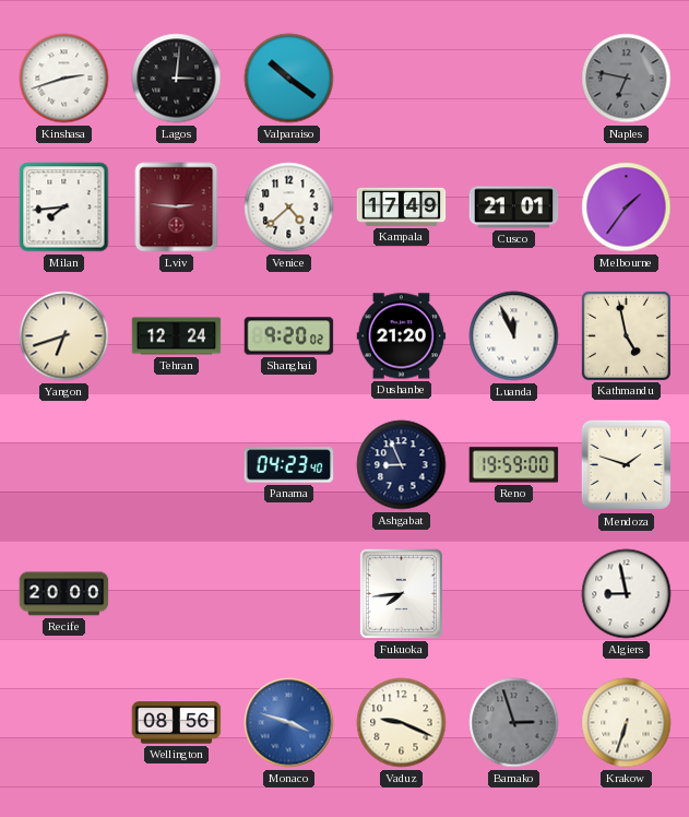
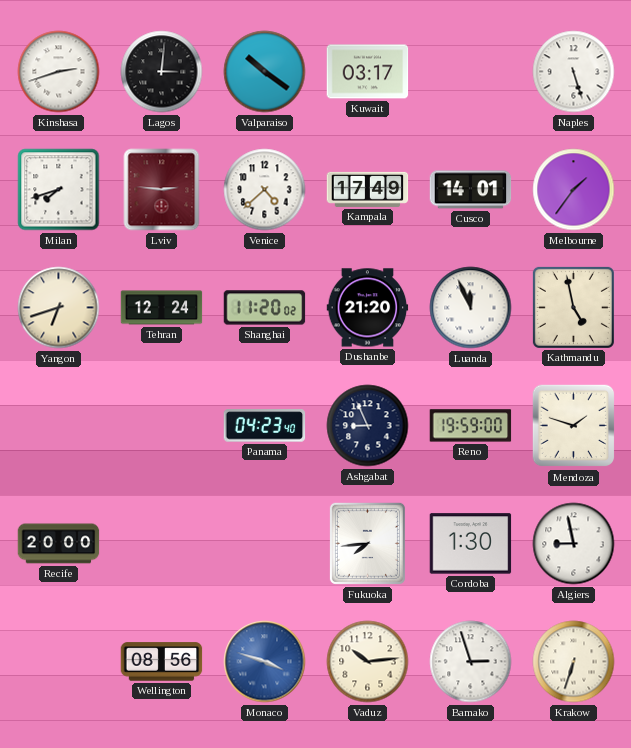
Kuwait: none -> 03:17
Naples: 6:47 -> 5:27
Naples dial: grey -> white
Milan: 7:44 -> 7:42
Cusco: 21:01 -> 14:01
Shanghai: 9:20 -> 11:20
Cordoba: none -> 1:30
Vaduz: 9:19 -> 10:14
Bamako dial: grey -> white
